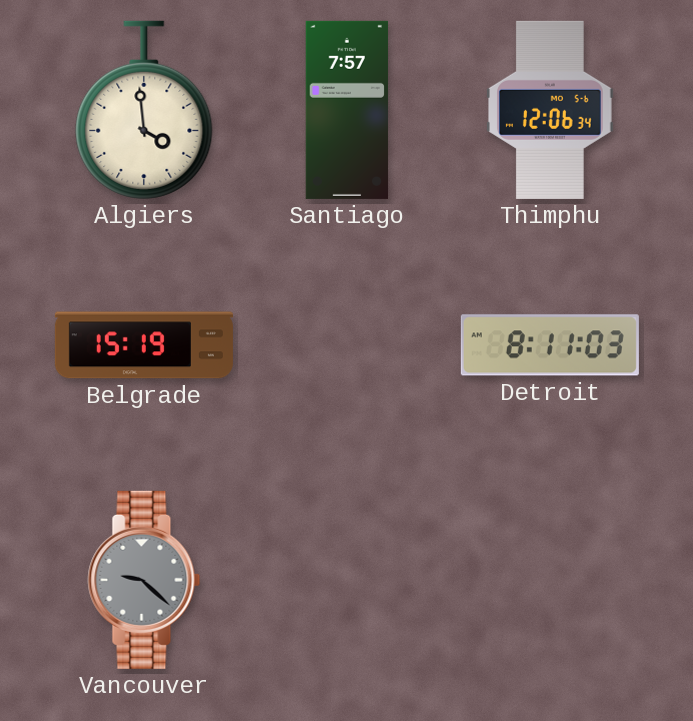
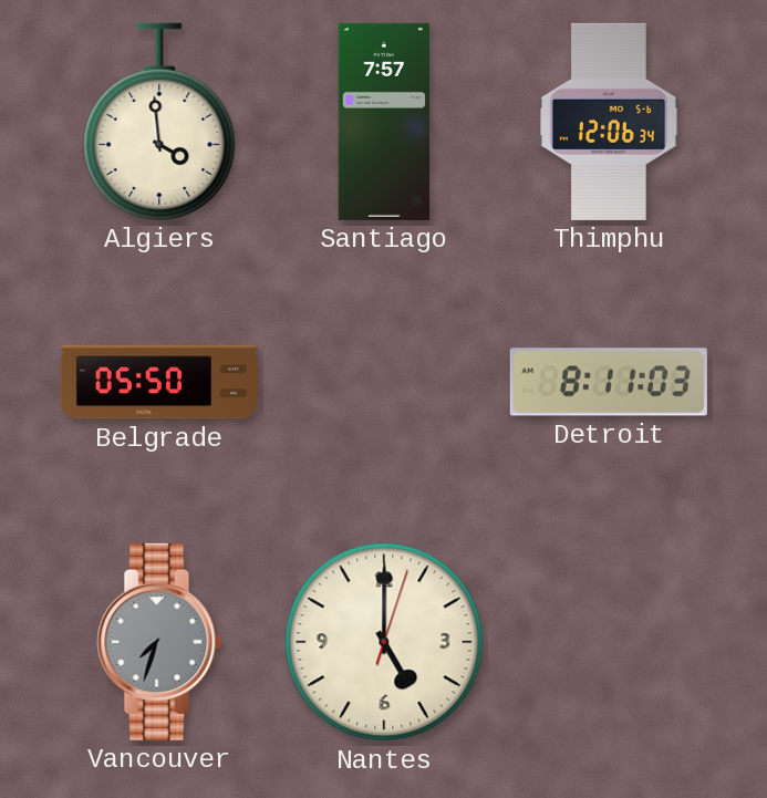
Belgrade: 15:19 -> 05:50
Vancouver: 9:22 -> 7:33
Nantes: none -> 5:00
